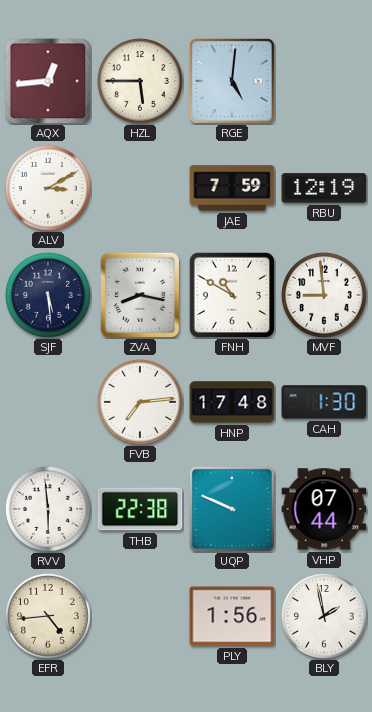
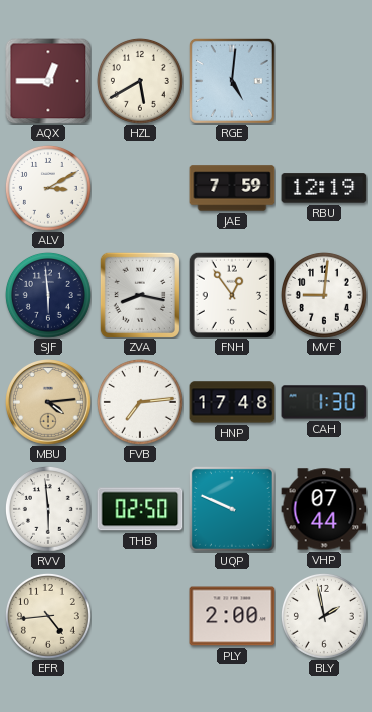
AQX: 12:44 -> 12:45
HZL: 5:45 -> 5:40
SJF: 5:29 -> 5:59
FNH: 10:50 -> 12:54
MVF: 8:59 -> 9:01
MBU: none -> 4:14
THB: 22:38 -> 02:50
PLY: 1:56 -> 2:00
